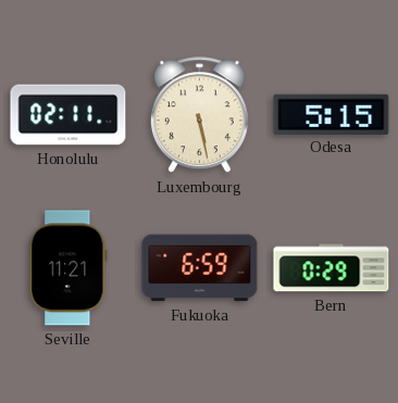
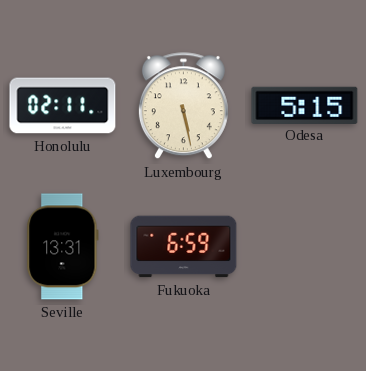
Seville: 11:21 -> 13:31
Bern: 0:29 -> none
